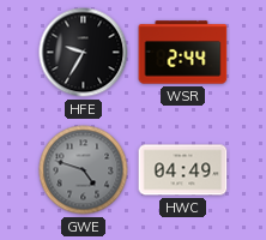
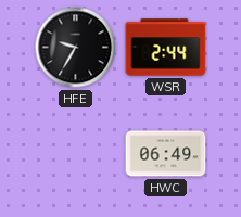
GWE: 4:48 -> none
HWC: 04:49 -> 06:49
